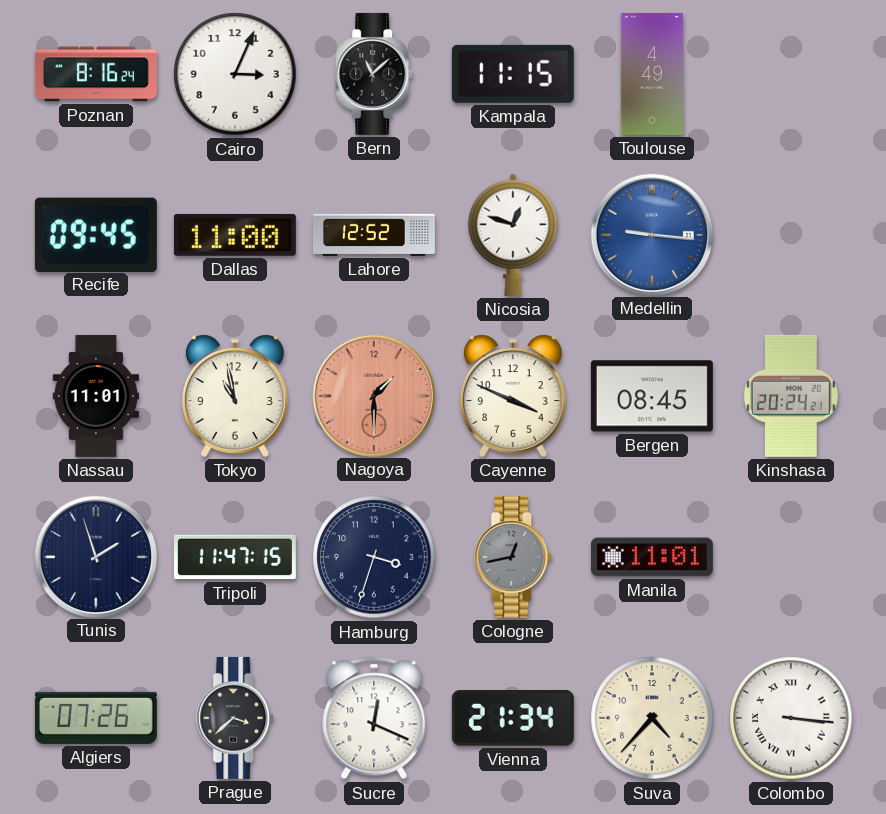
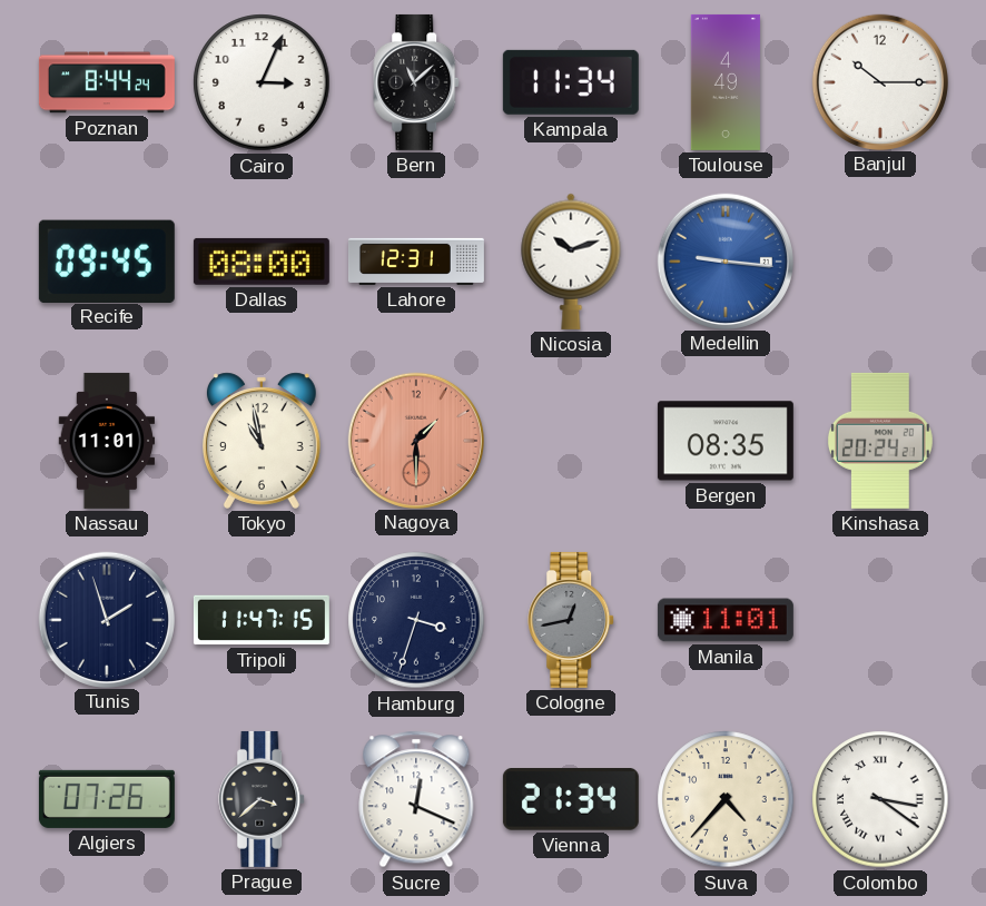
Poznan: 8:16 -> 8:44
Kampala: 11:15 -> 11:34
Banjul: none -> 10:15
Dallas: 11:00 -> 08:00
Lahore: 12:52 -> 12:31
Nicosia: 12:48 -> 10:12
Cayenne: 3:49 -> none
Bergen: 08:45 -> 08:35
Colombo: 3:16 -> 3:21
